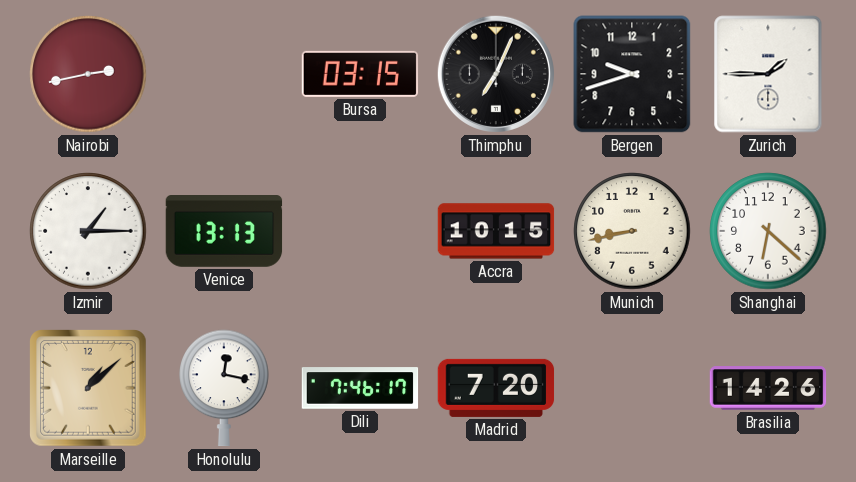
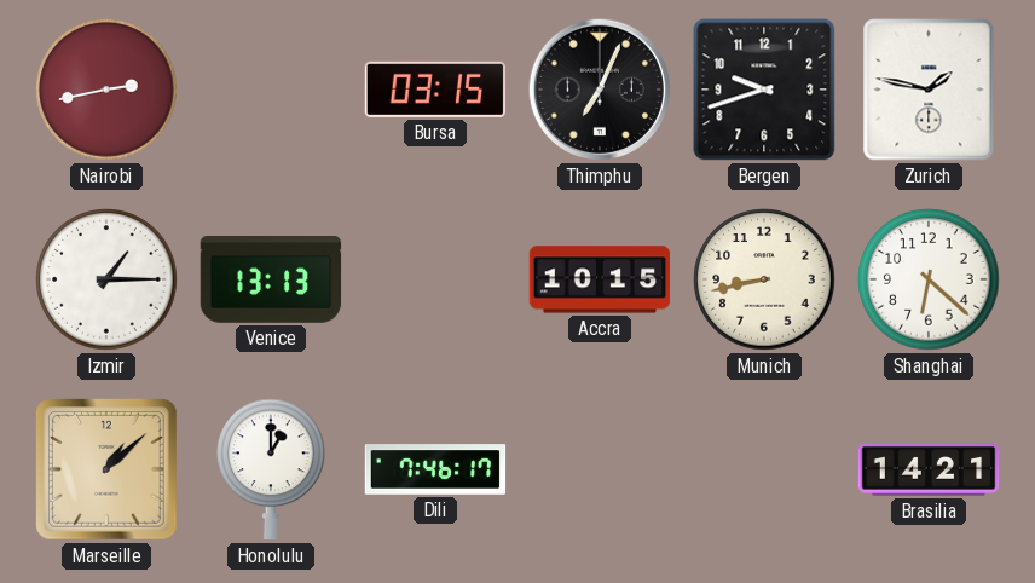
Zurich: 1:45 -> 1:47
Honolulu: 12:17 -> 1:00
Madrid: 7:20 -> none
Brasilia: 14:26 -> 14:21
